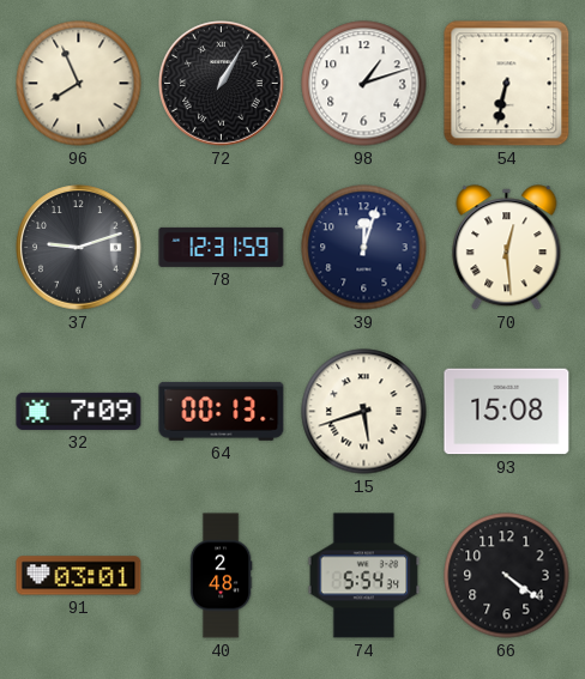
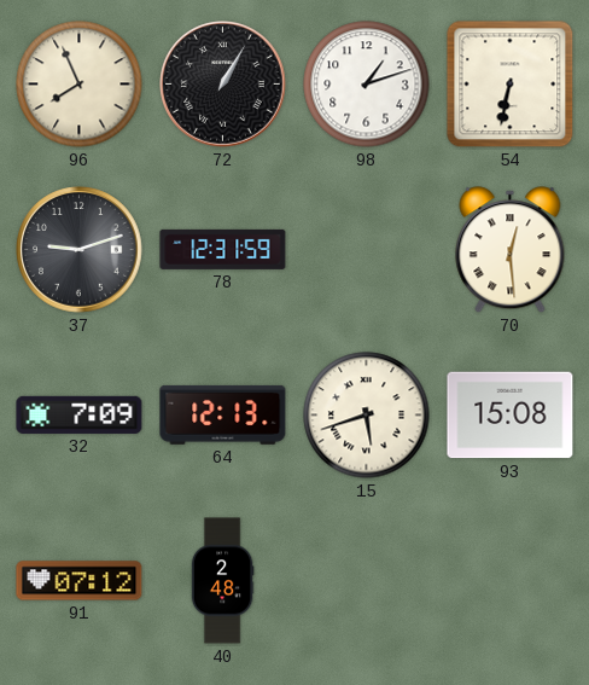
39: 12:03 -> none
64: 00:13 -> 12:13
91: 03:01 -> 07:12
74: 5:54 -> none
66: 4:21 -> none
